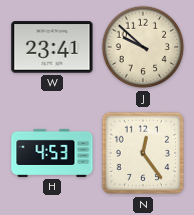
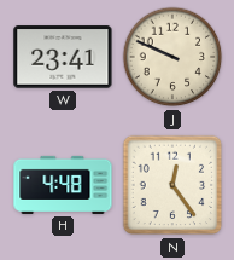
J: 9:52 -> 9:49
H: 4:53 -> 4:48
